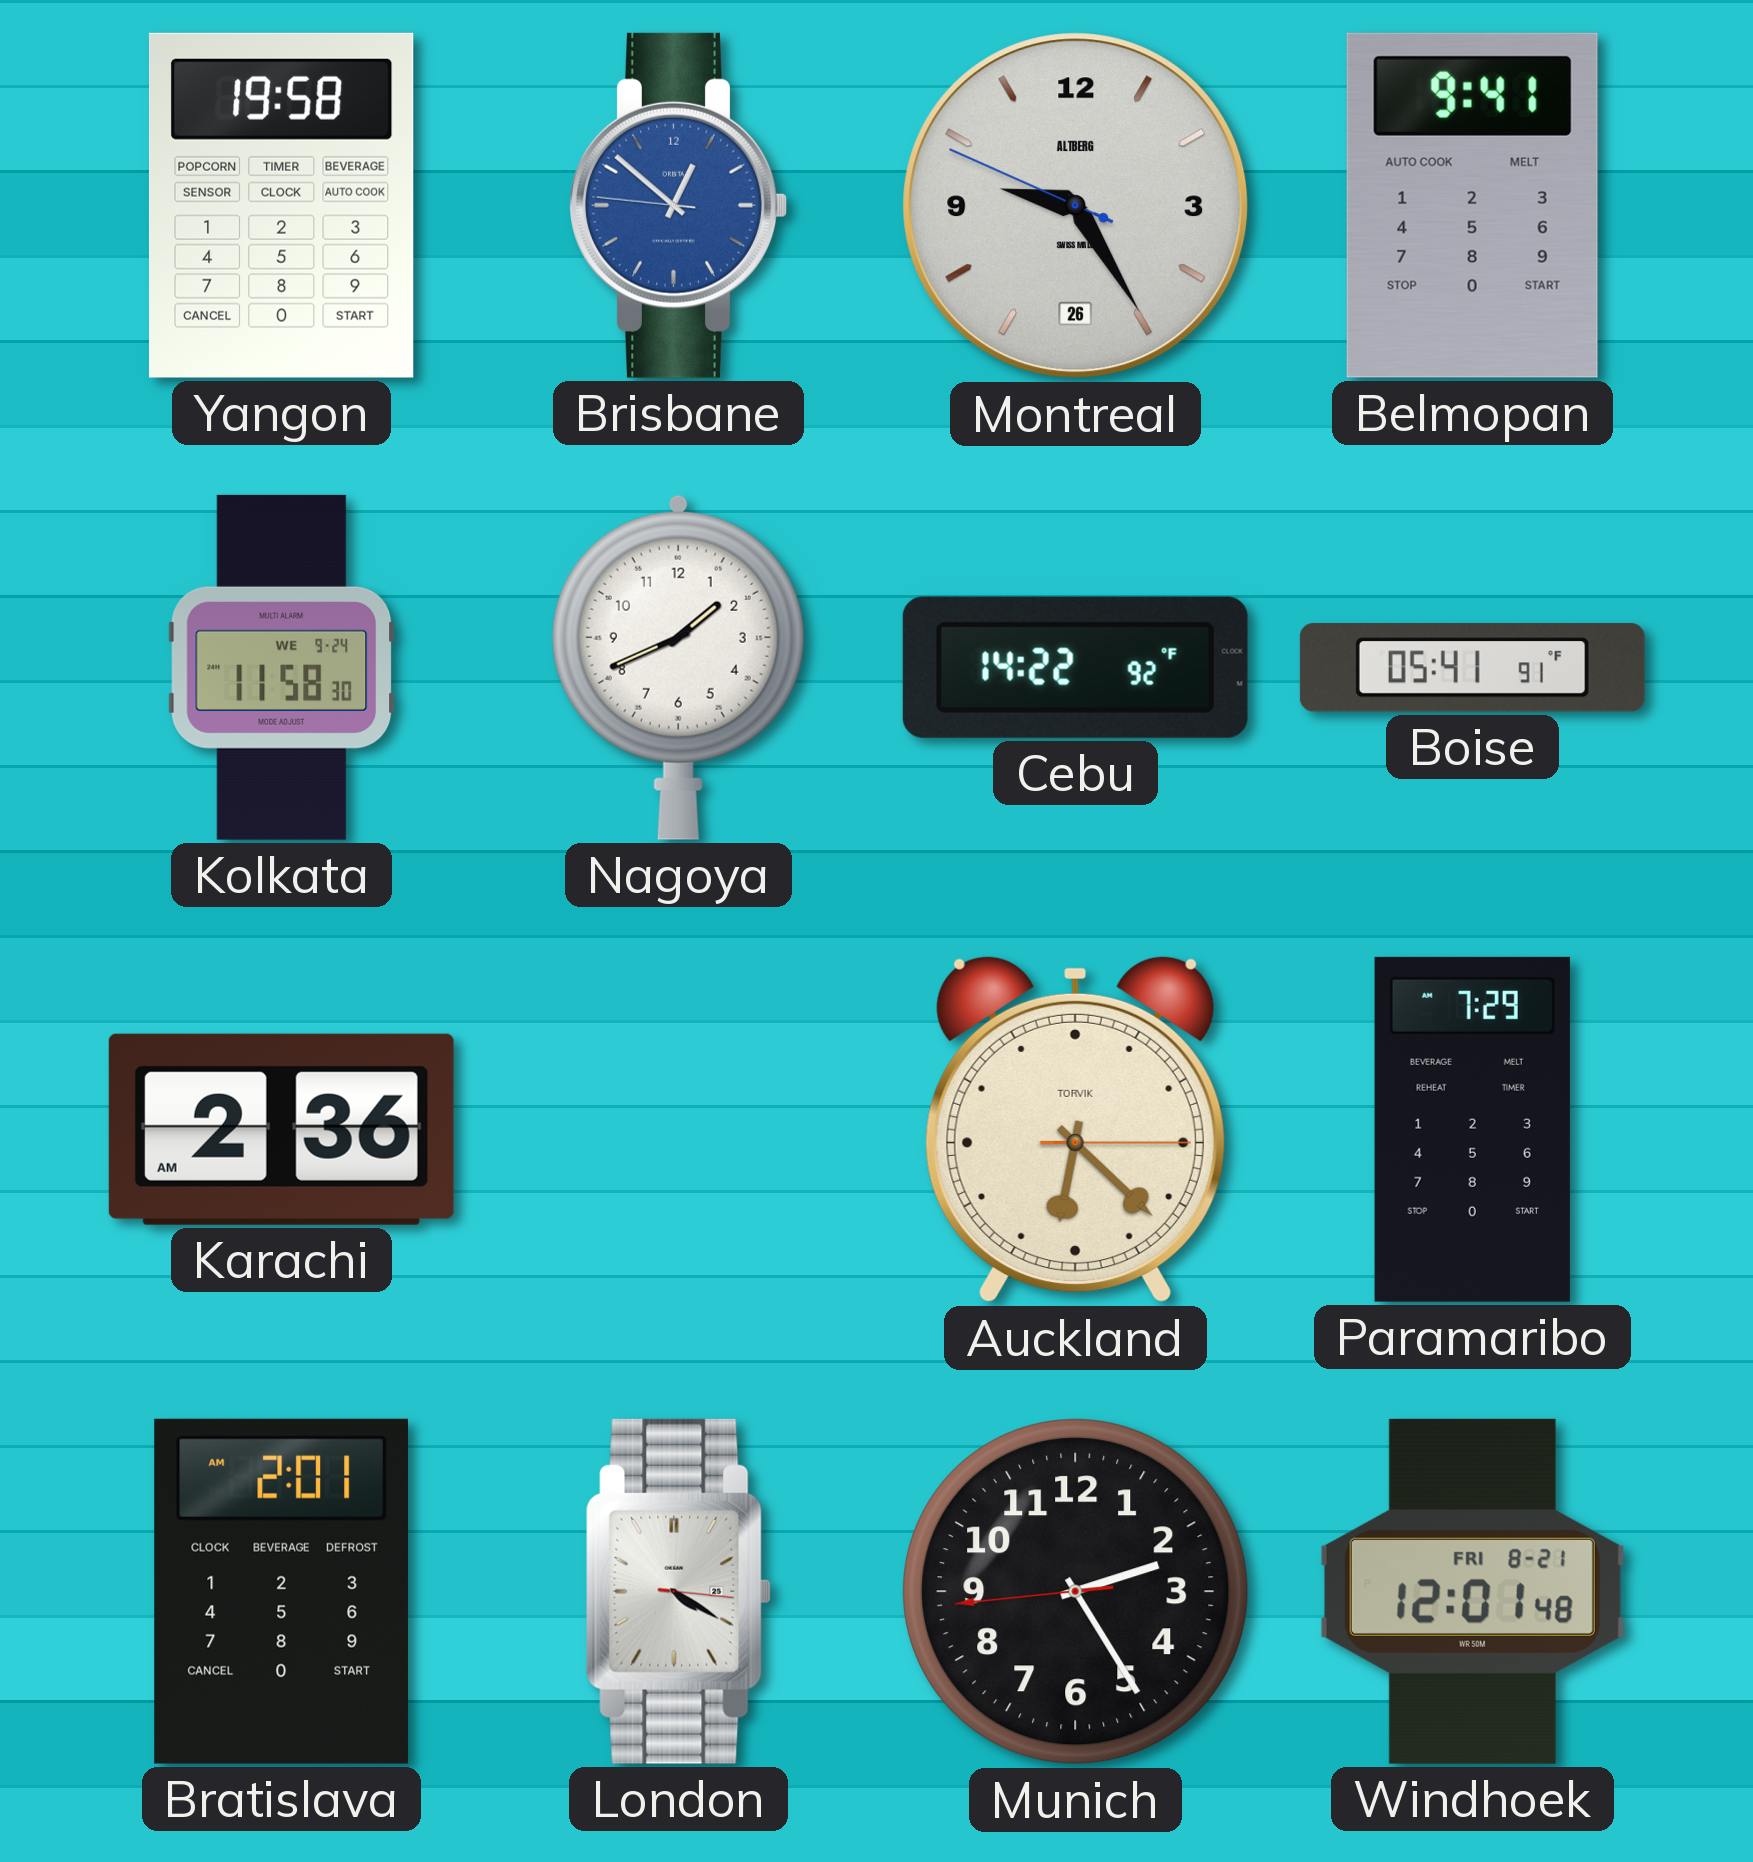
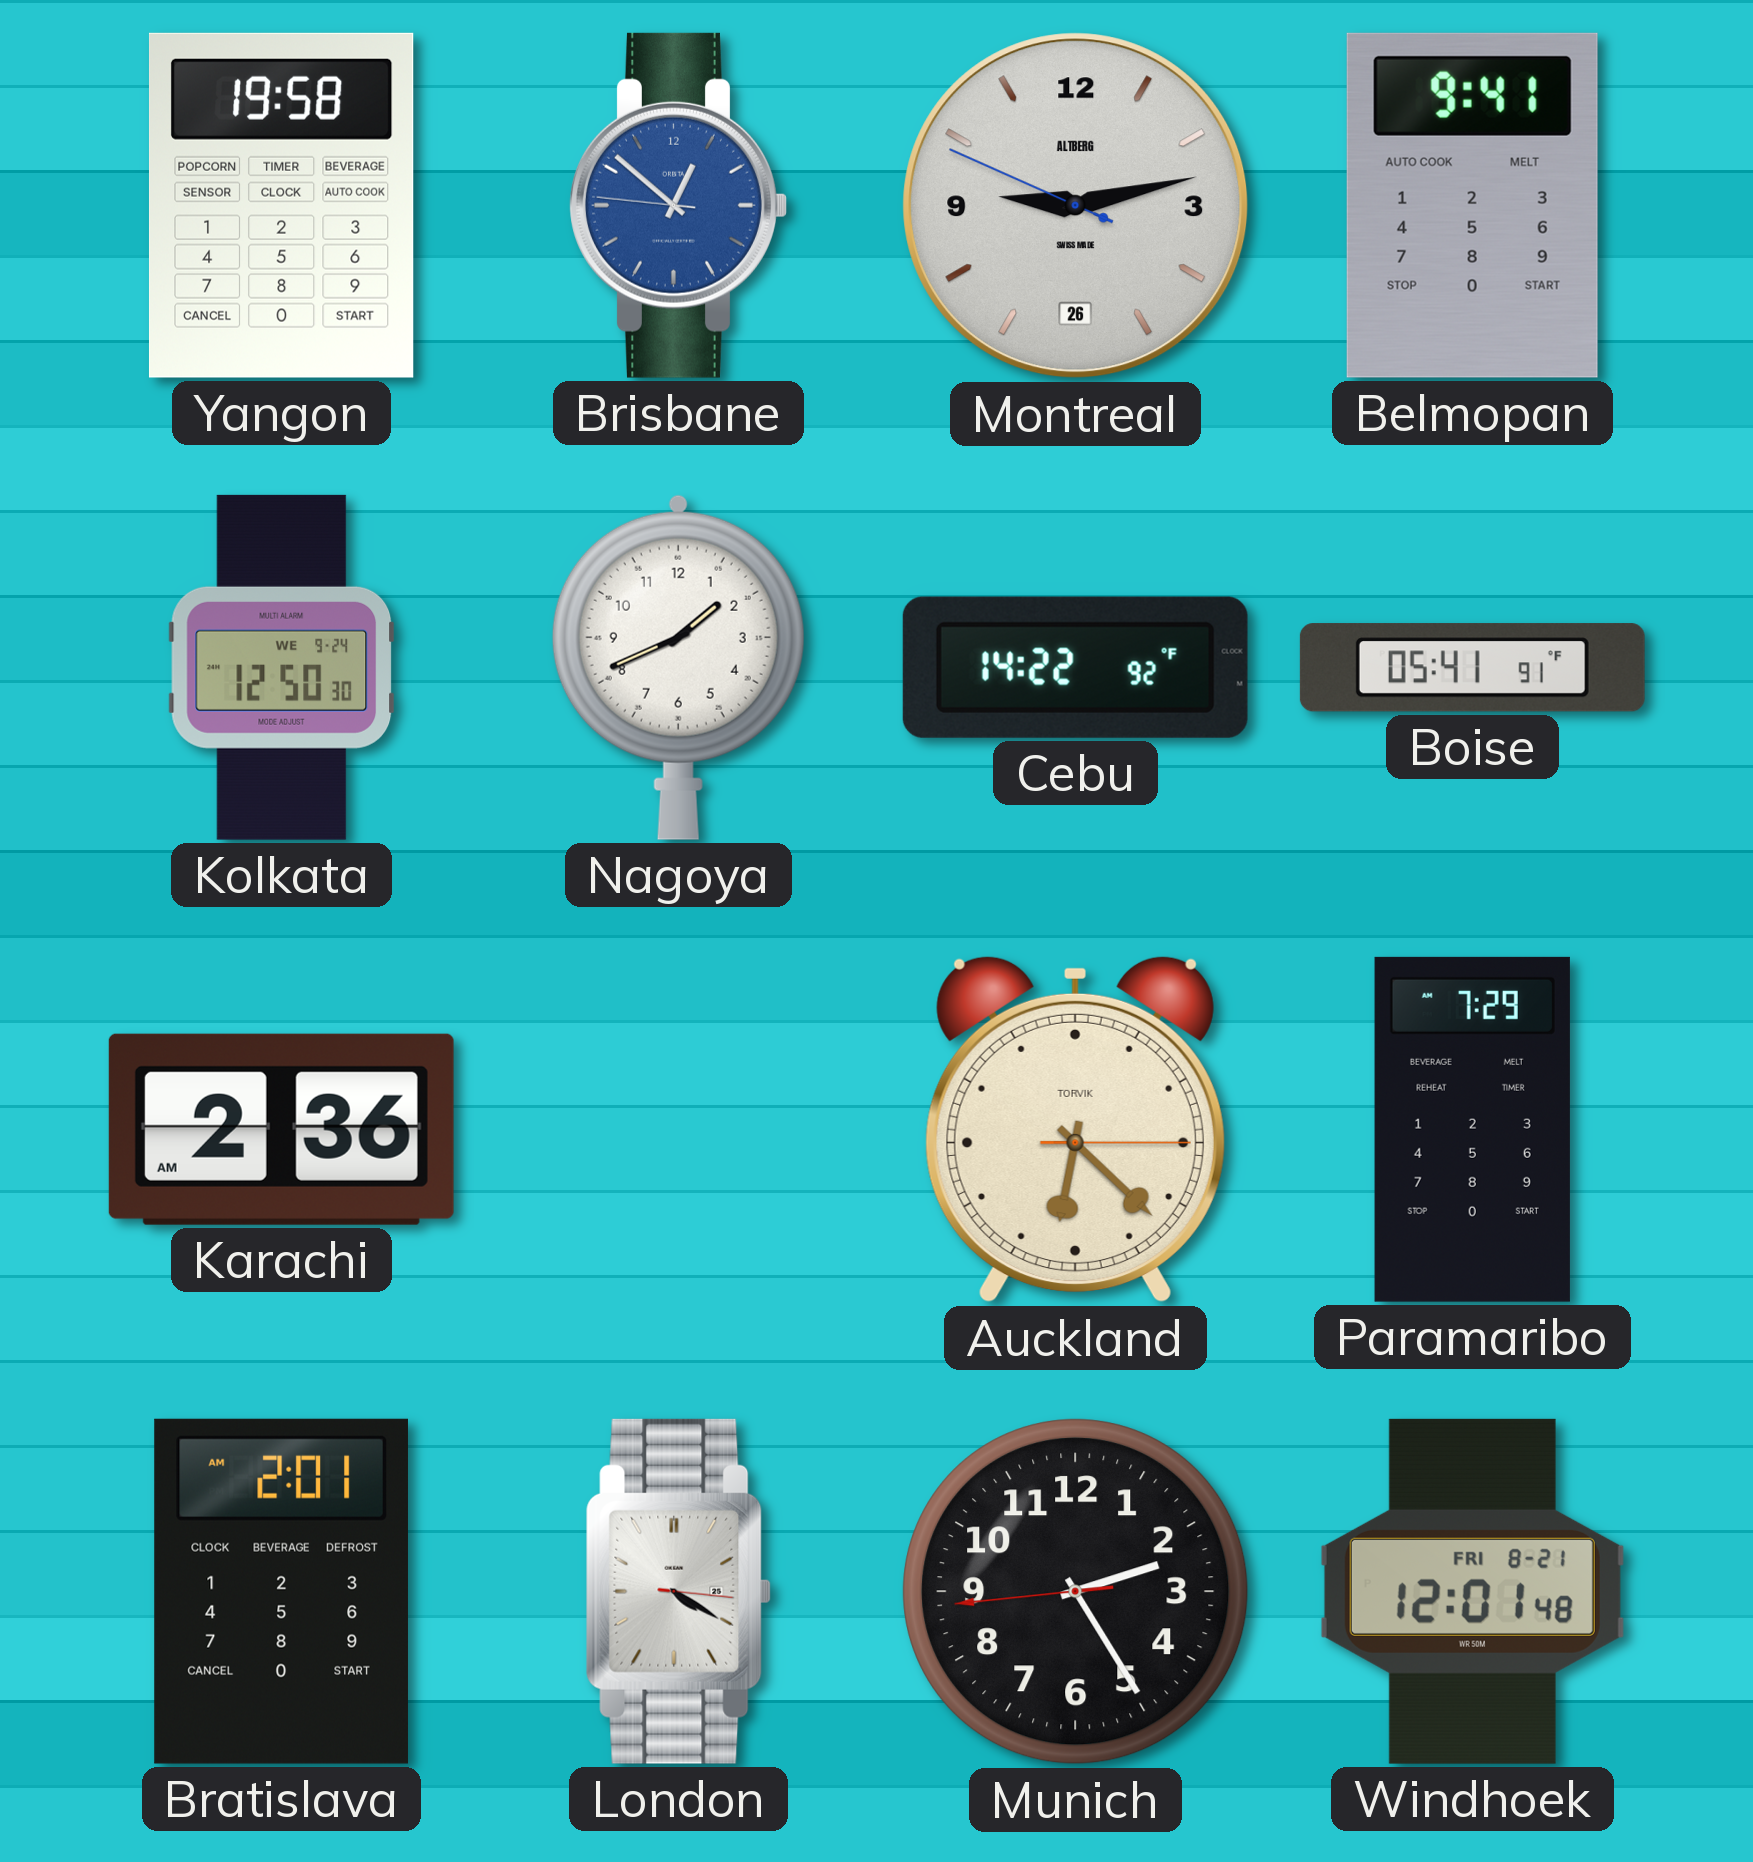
Montreal: 9:24 -> 9:12
Kolkata: 11:58 -> 12:50
